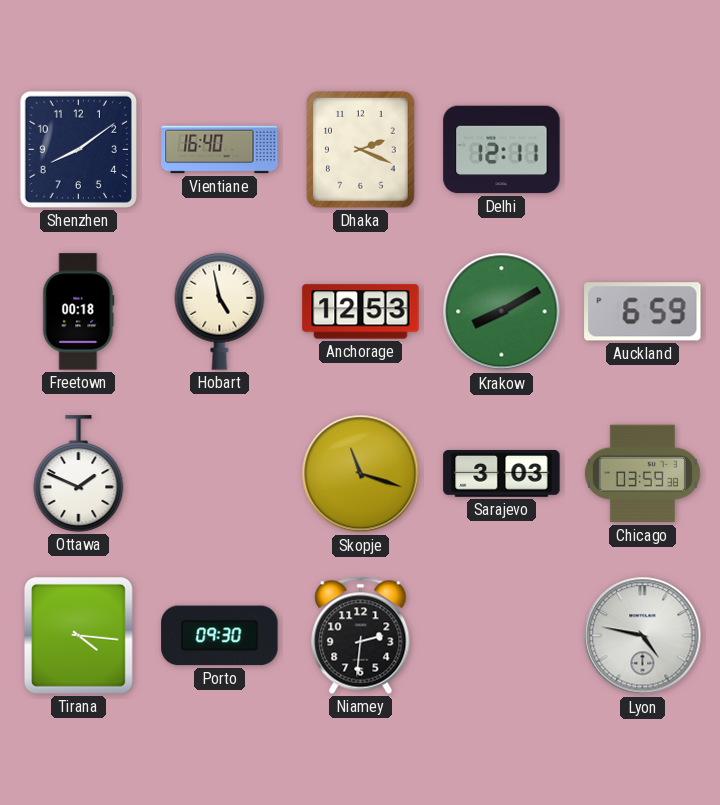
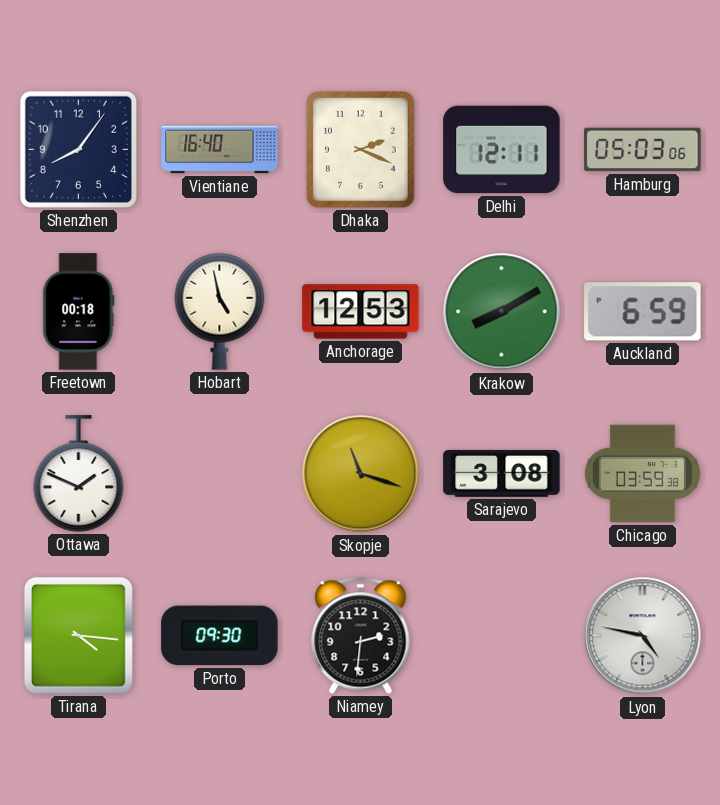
Shenzhen: 8:09 -> 8:06
Hamburg: none -> 05:03
Sarajevo: 3:03 -> 3:08
